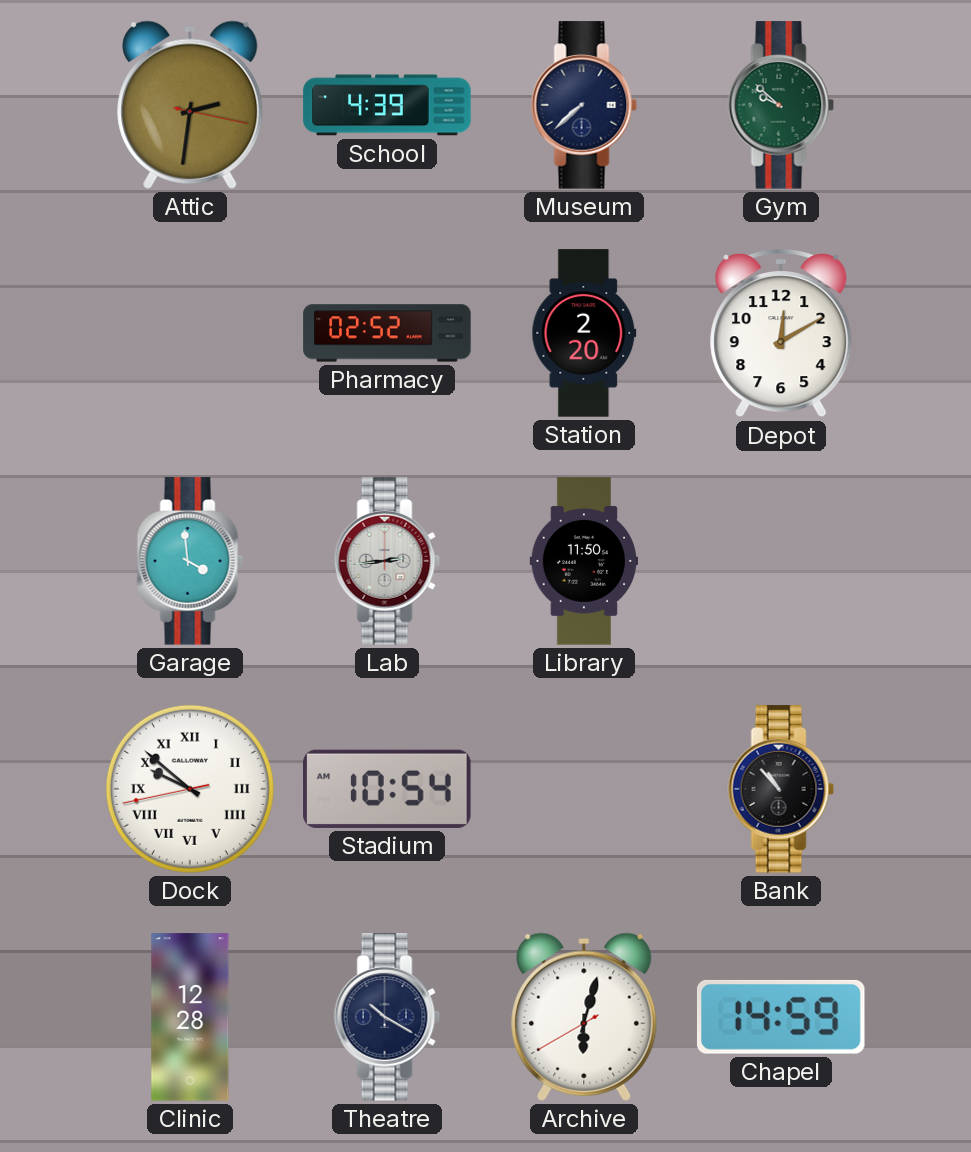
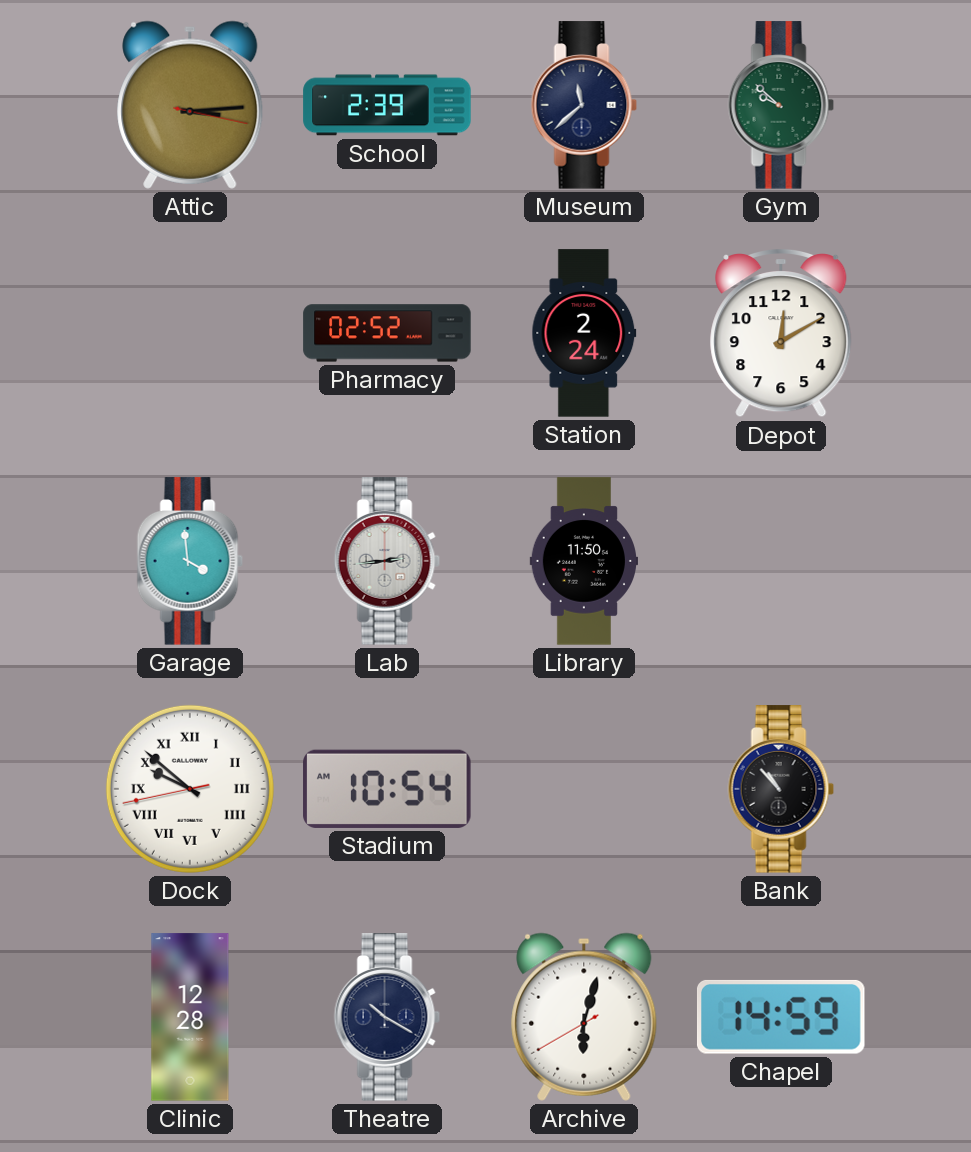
Attic: 2:31 -> 3:14
School: 4:39 -> 2:39
Museum: 7:38 -> 11:38
Station: 2:20 -> 2:24
